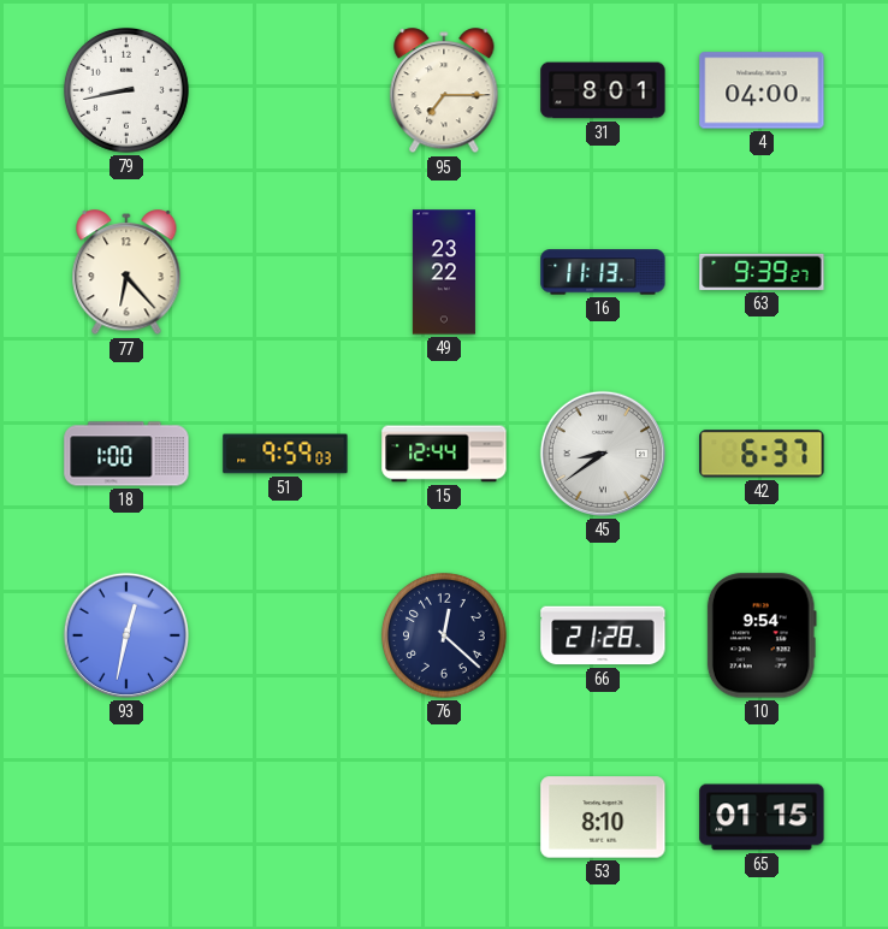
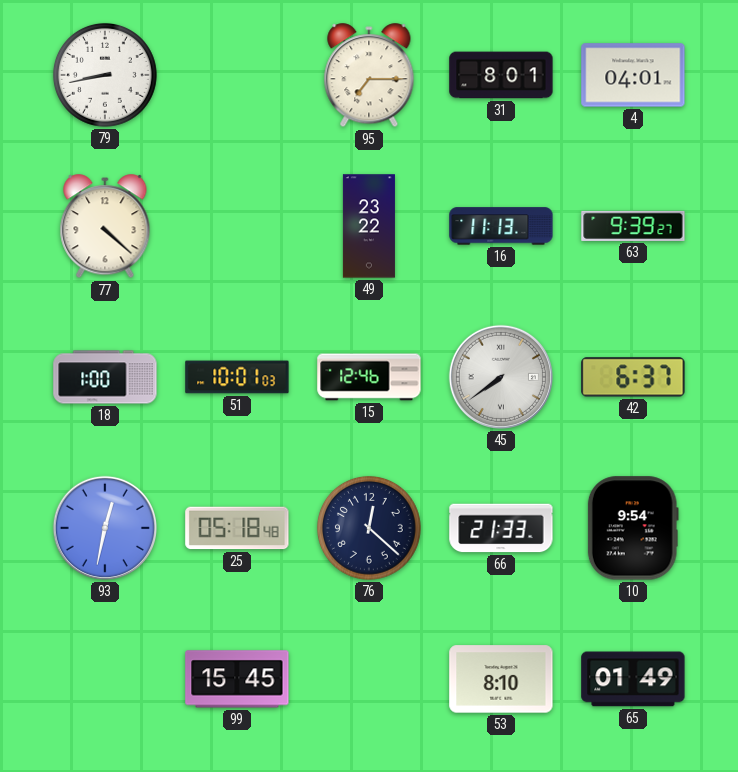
4: 04:00 -> 04:01
77: 6:23 -> 4:22
51: 9:59 -> 10:01
15: 12:44 -> 12:46
45: 8:39 -> 7:39
25: none -> 05:18
66: 21:28 -> 21:33
99: none -> 15:45
65: 01:15 -> 01:49
